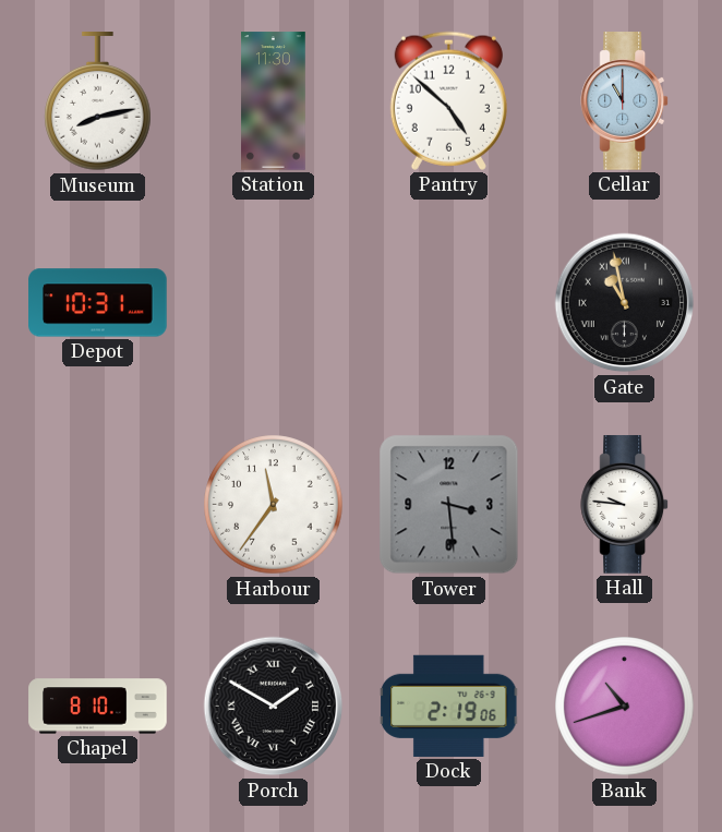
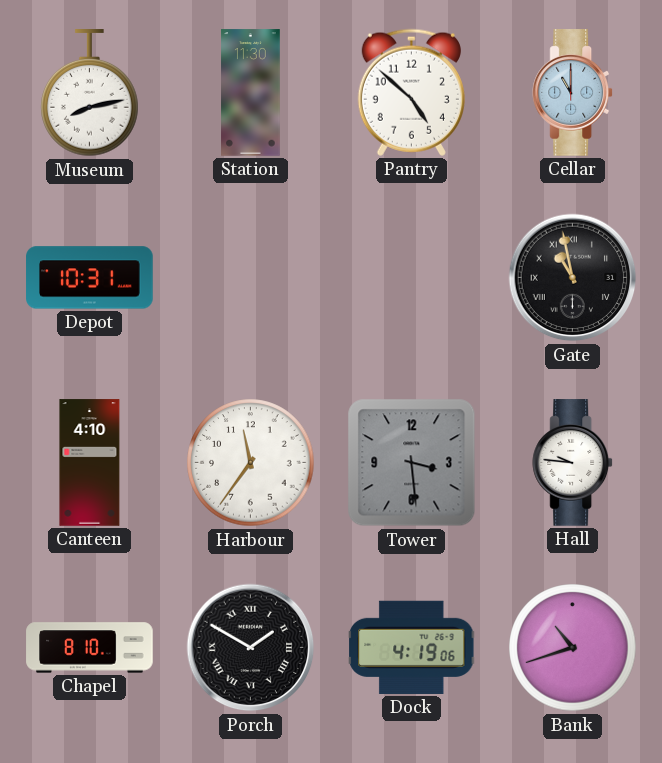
Canteen: none -> 4:10
Dock: 2:19 -> 4:19
